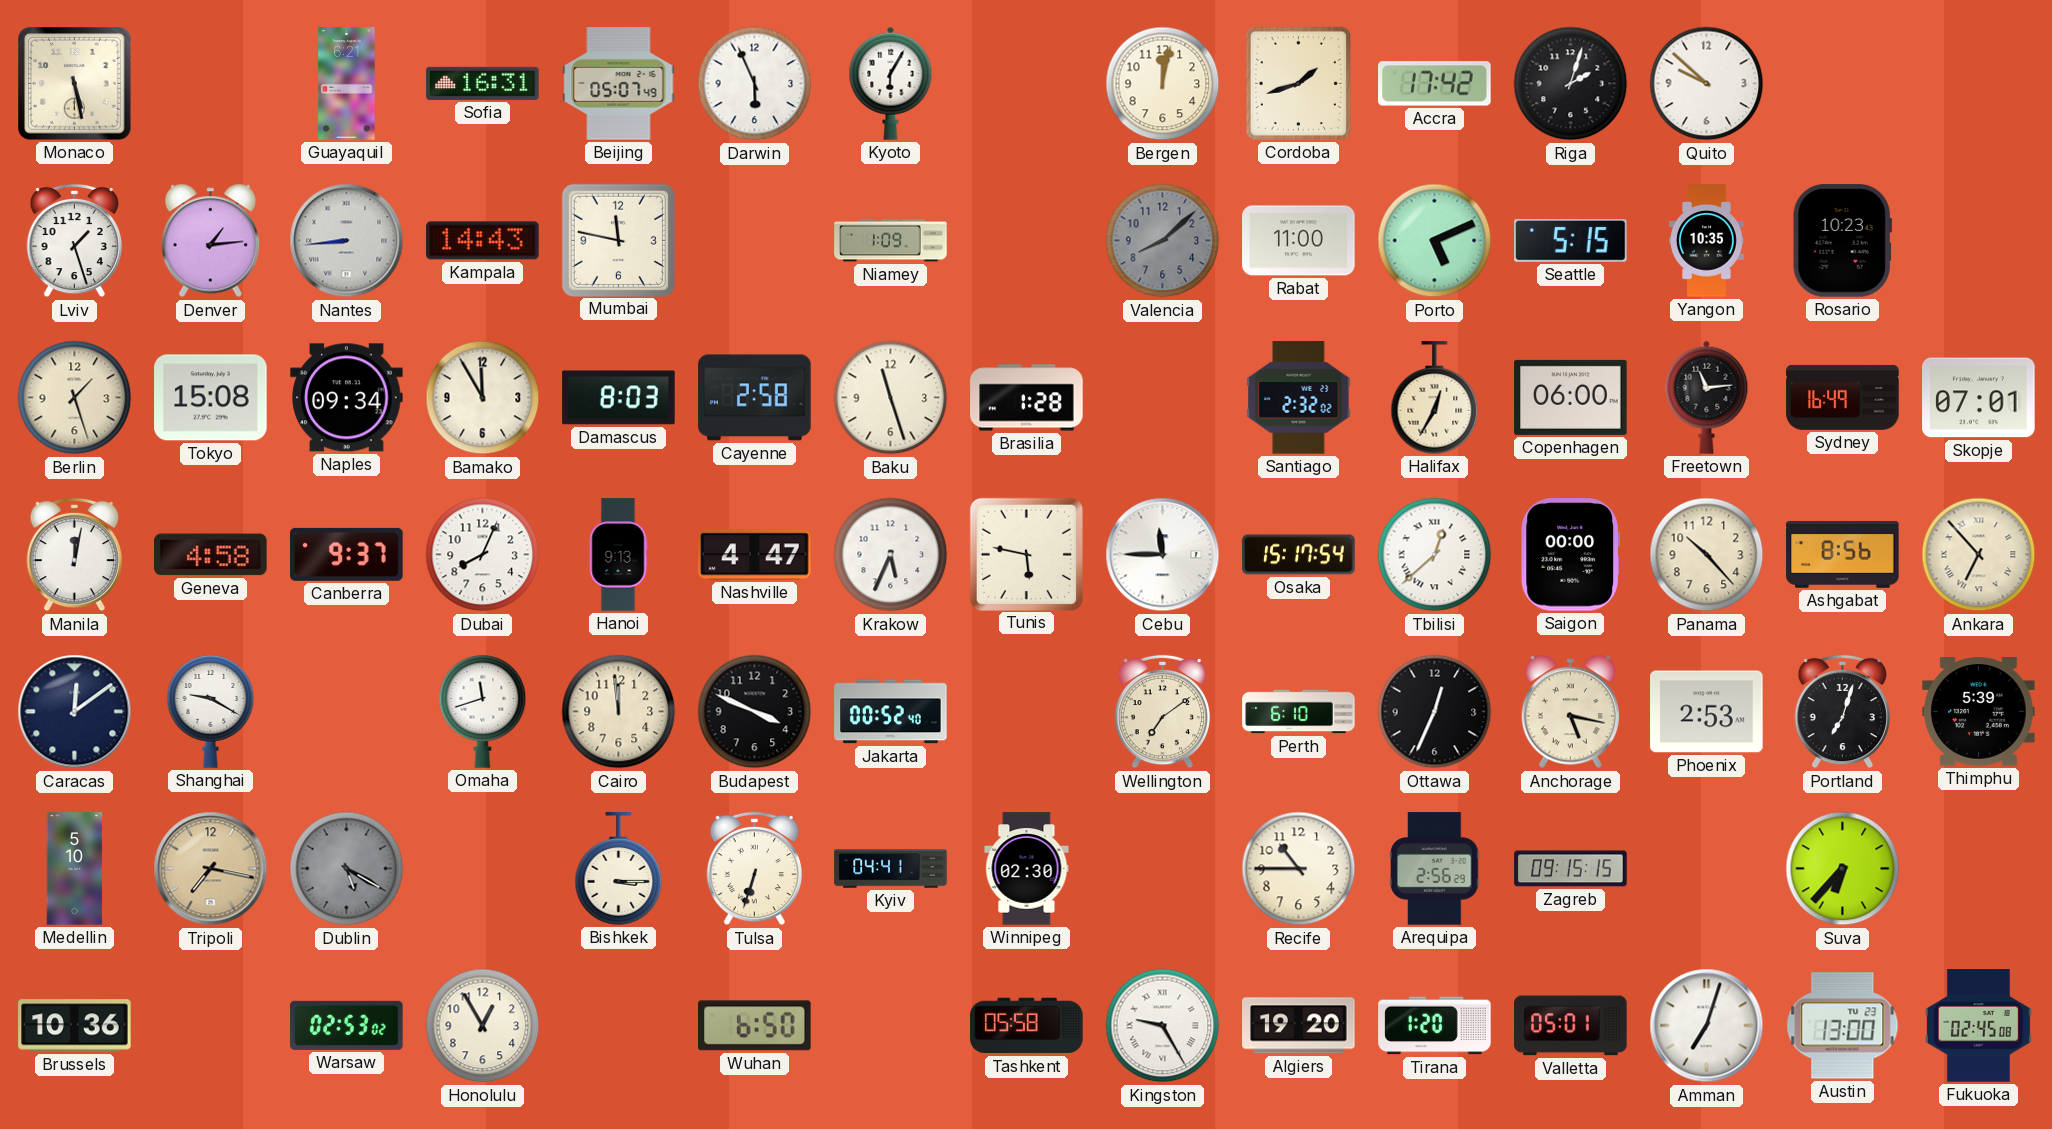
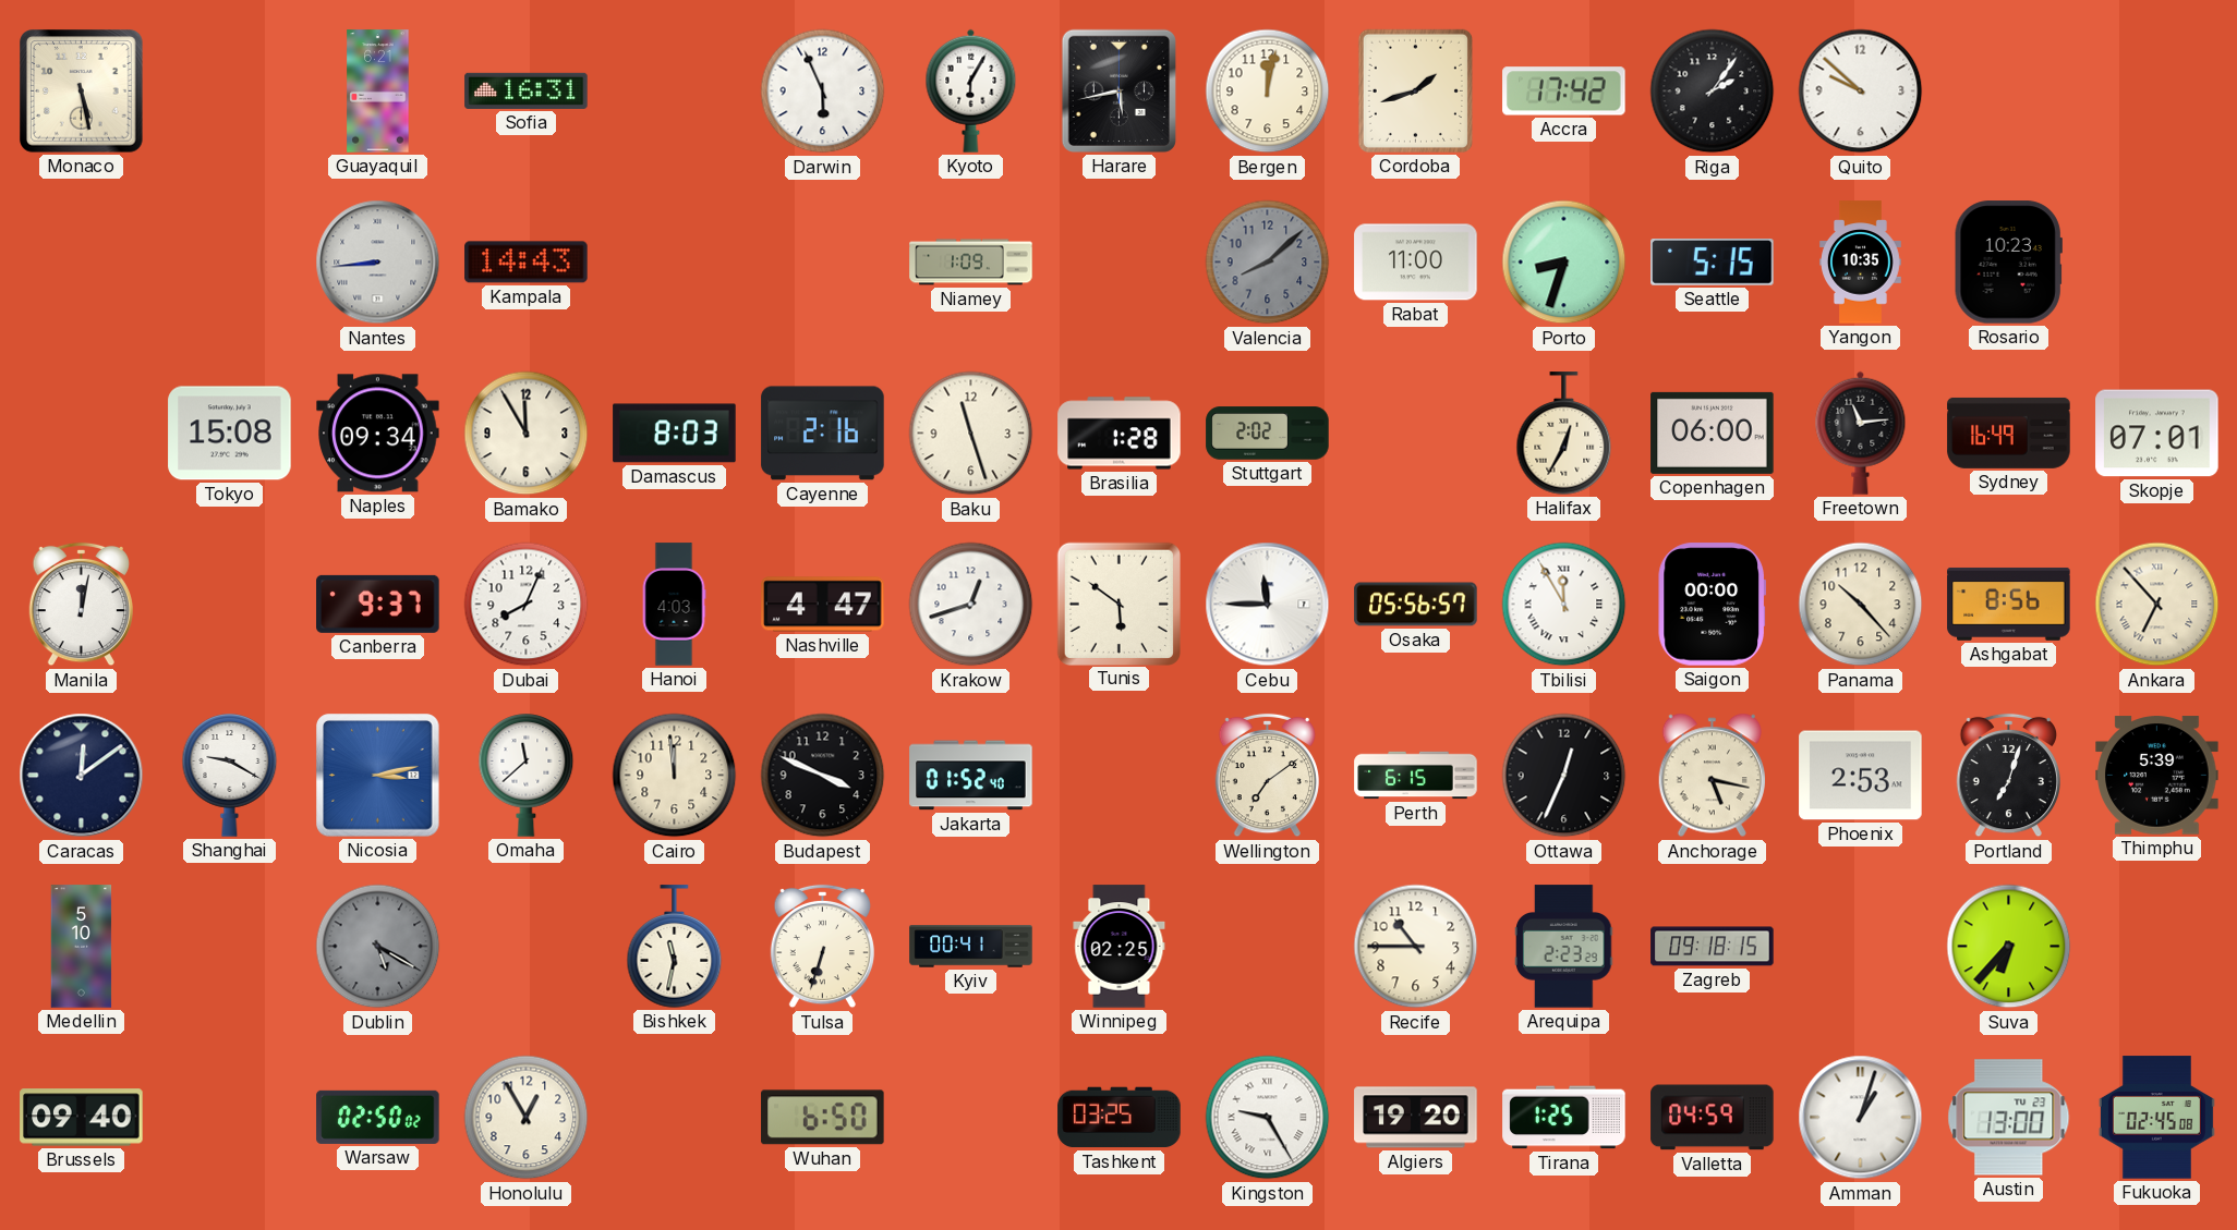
Beijing: 05:07 -> none
Harare: none -> 5:43
Riga: 2:03 -> 2:06
Lviv: 1:27 -> none
Denver: 1:14 -> none
Mumbai: 11:47 -> none
Porto: 5:11 -> 8:33
Berlin: 1:27 -> none
Cayenne: 2:58 -> 2:16
Stuttgart: none -> 2:02
Santiago: 2:32 -> none
Geneva: 4:58 -> none
Hanoi: 9:13 -> 4:03
Krakow: 5:34 -> 12:42
Tunis: 5:47 -> 5:51
Osaka: 15:17 -> 05:56
Tbilisi: 12:38 -> 11:55
Nicosia: none -> 3:13
Omaha: 11:42 -> 11:38
Jakarta: 00:52 -> 01:52
Perth: 6:10 -> 6:15
Tripoli: 7:17 -> none
Bishkek: 3:15 -> 11:32
Kyiv: 04:41 -> 00:41
Winnipeg: 02:30 -> 02:25
Arequipa: 2:56 -> 2:23
Zagreb: 09:15 -> 09:18
Brussels: 10:36 -> 09:40
Warsaw: 02:53 -> 02:50
Tashkent: 05:58 -> 03:25
Tirana: 1:20 -> 1:25
Valletta: 05:01 -> 04:59
Amman: 7:03 -> 1:03
